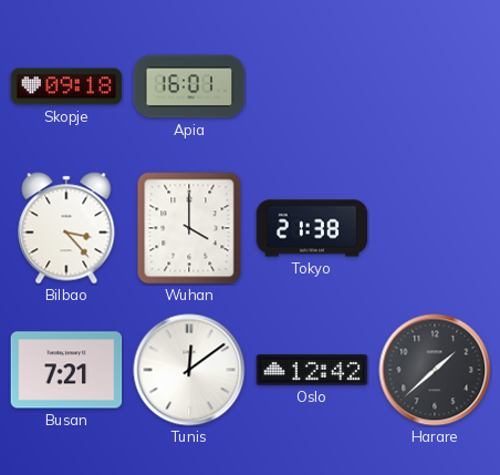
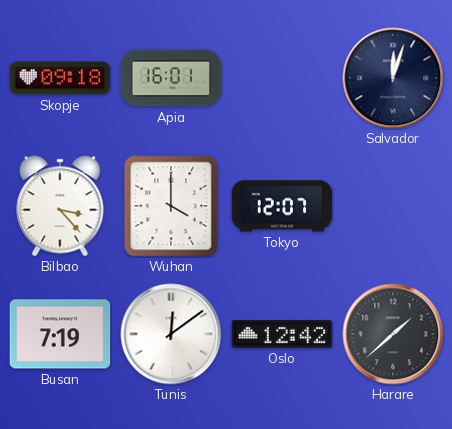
Salvador: none -> 12:03
Tokyo: 21:38 -> 12:07
Busan: 7:21 -> 7:19
